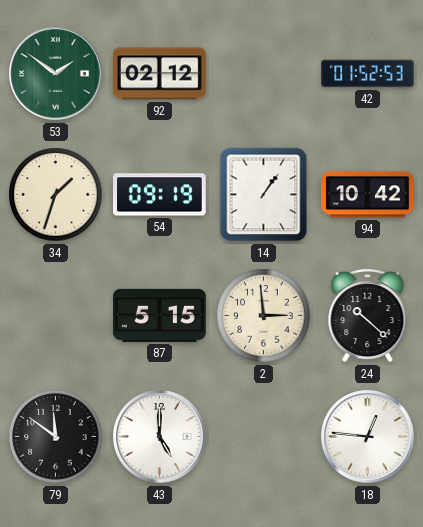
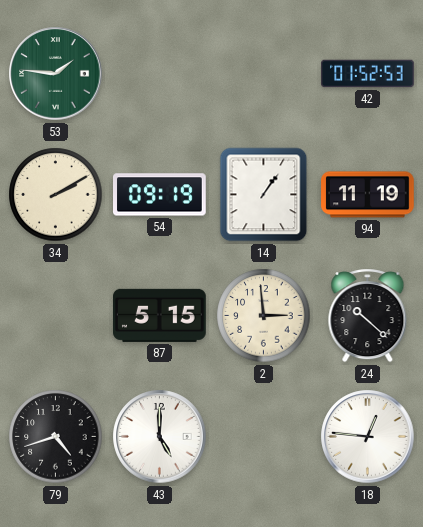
53: 1:51 -> 1:46
92: 02:12 -> none
34: 1:33 -> 2:10
94: 10:42 -> 11:19
79: 11:51 -> 4:42
